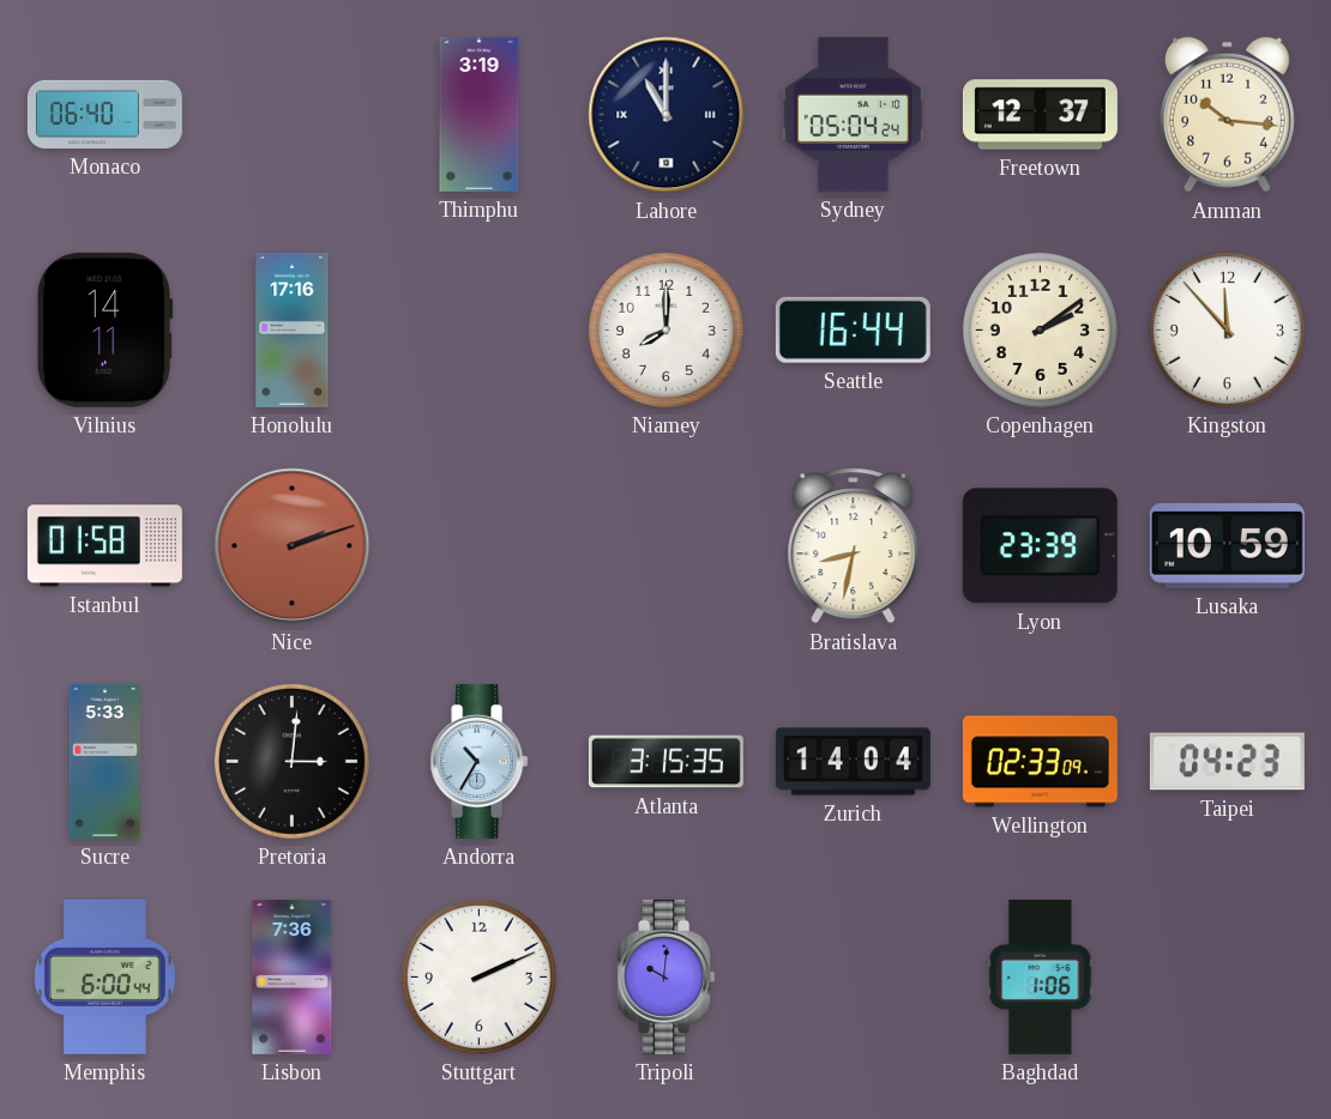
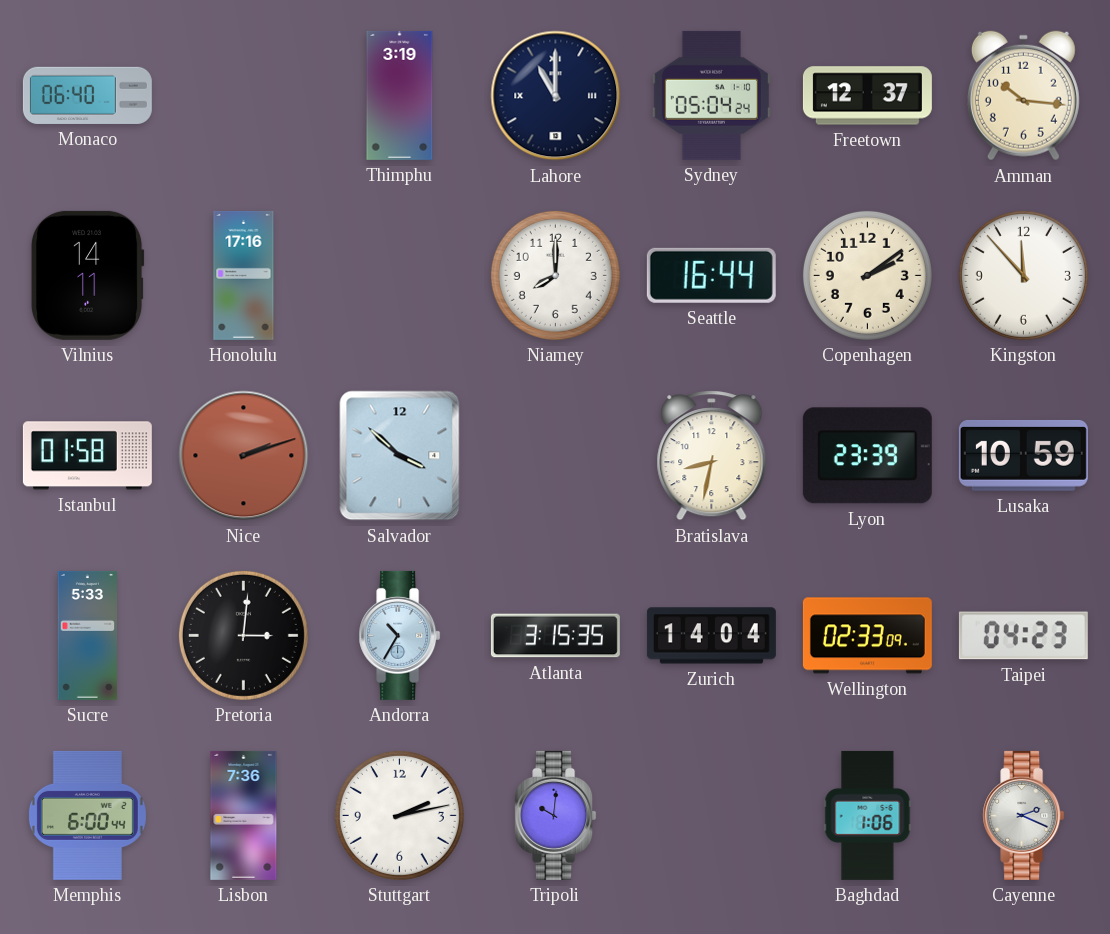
Salvador: none -> 3:52
Stuttgart: 2:11 -> 2:13
Cayenne: none -> 2:19
